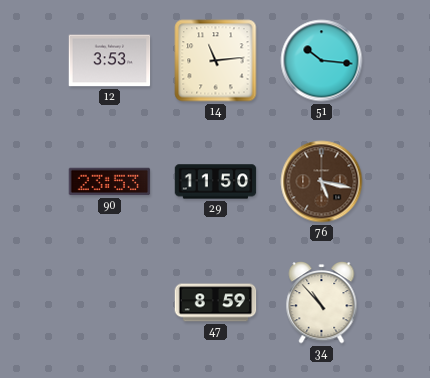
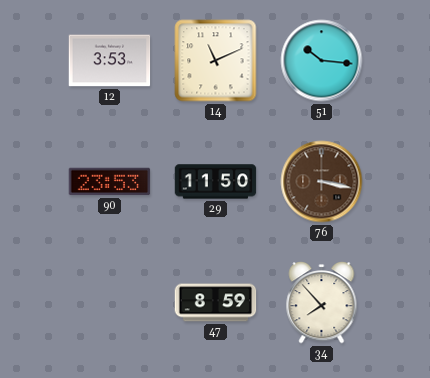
14: 11:14 -> 11:11
76: 5:17 -> 3:17
34: 10:53 -> 7:53
